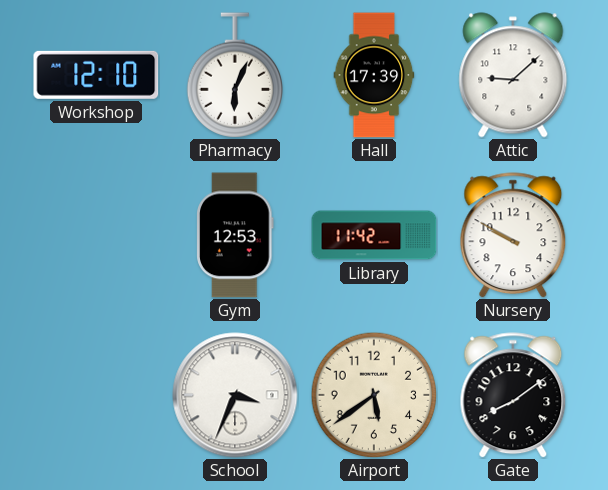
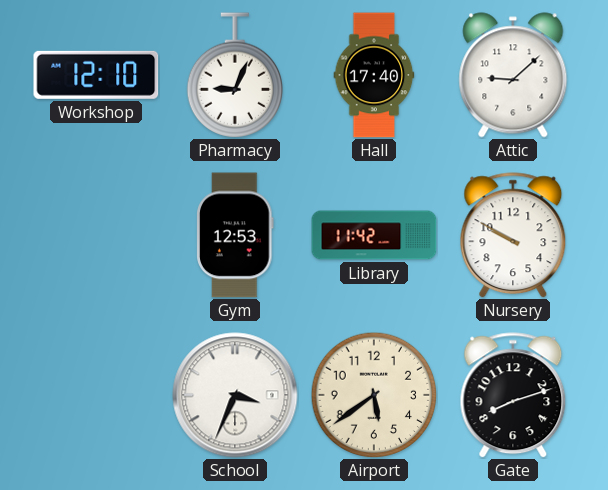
Pharmacy: 6:04 -> 9:04
Hall: 17:39 -> 17:40
Gate: 8:09 -> 8:12
